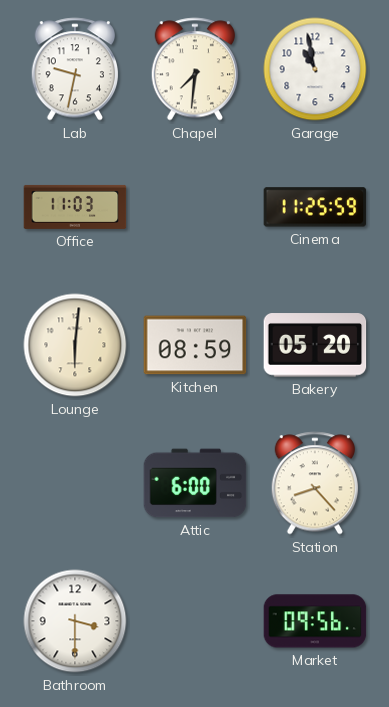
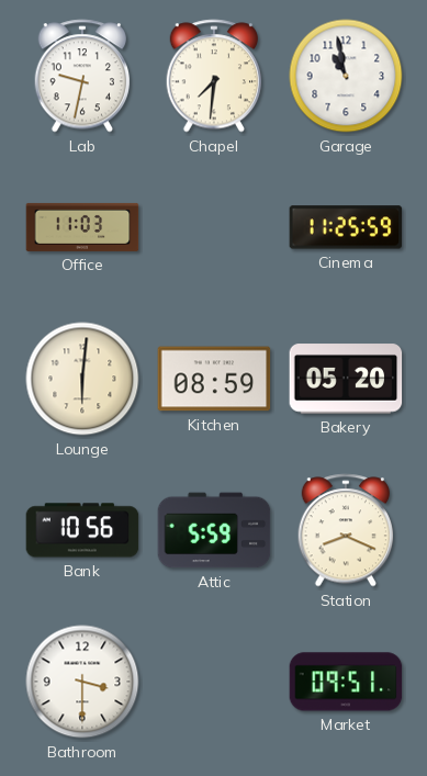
Bank: none -> 10:56
Attic: 6:00 -> 5:59
Station: 8:23 -> 8:19
Market: 09:56 -> 09:51
